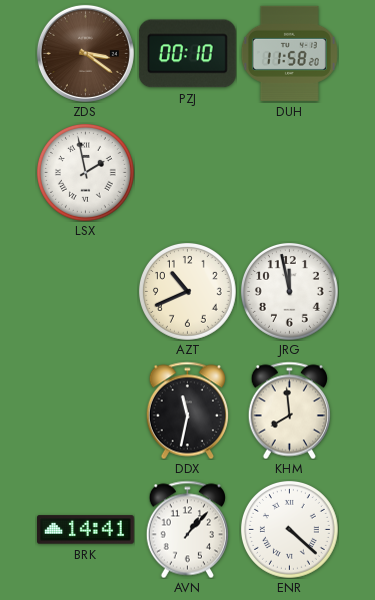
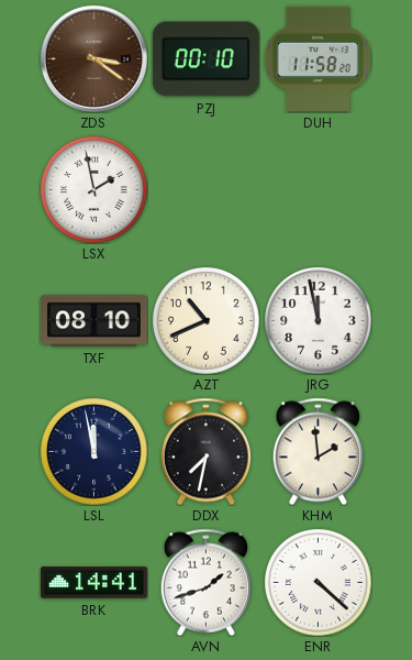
TXF: none -> 08:10
LSL: none -> 11:58
DDX: 11:32 -> 7:32
KHM: 7:59 -> 1:59
AVN: 1:07 -> 1:42
